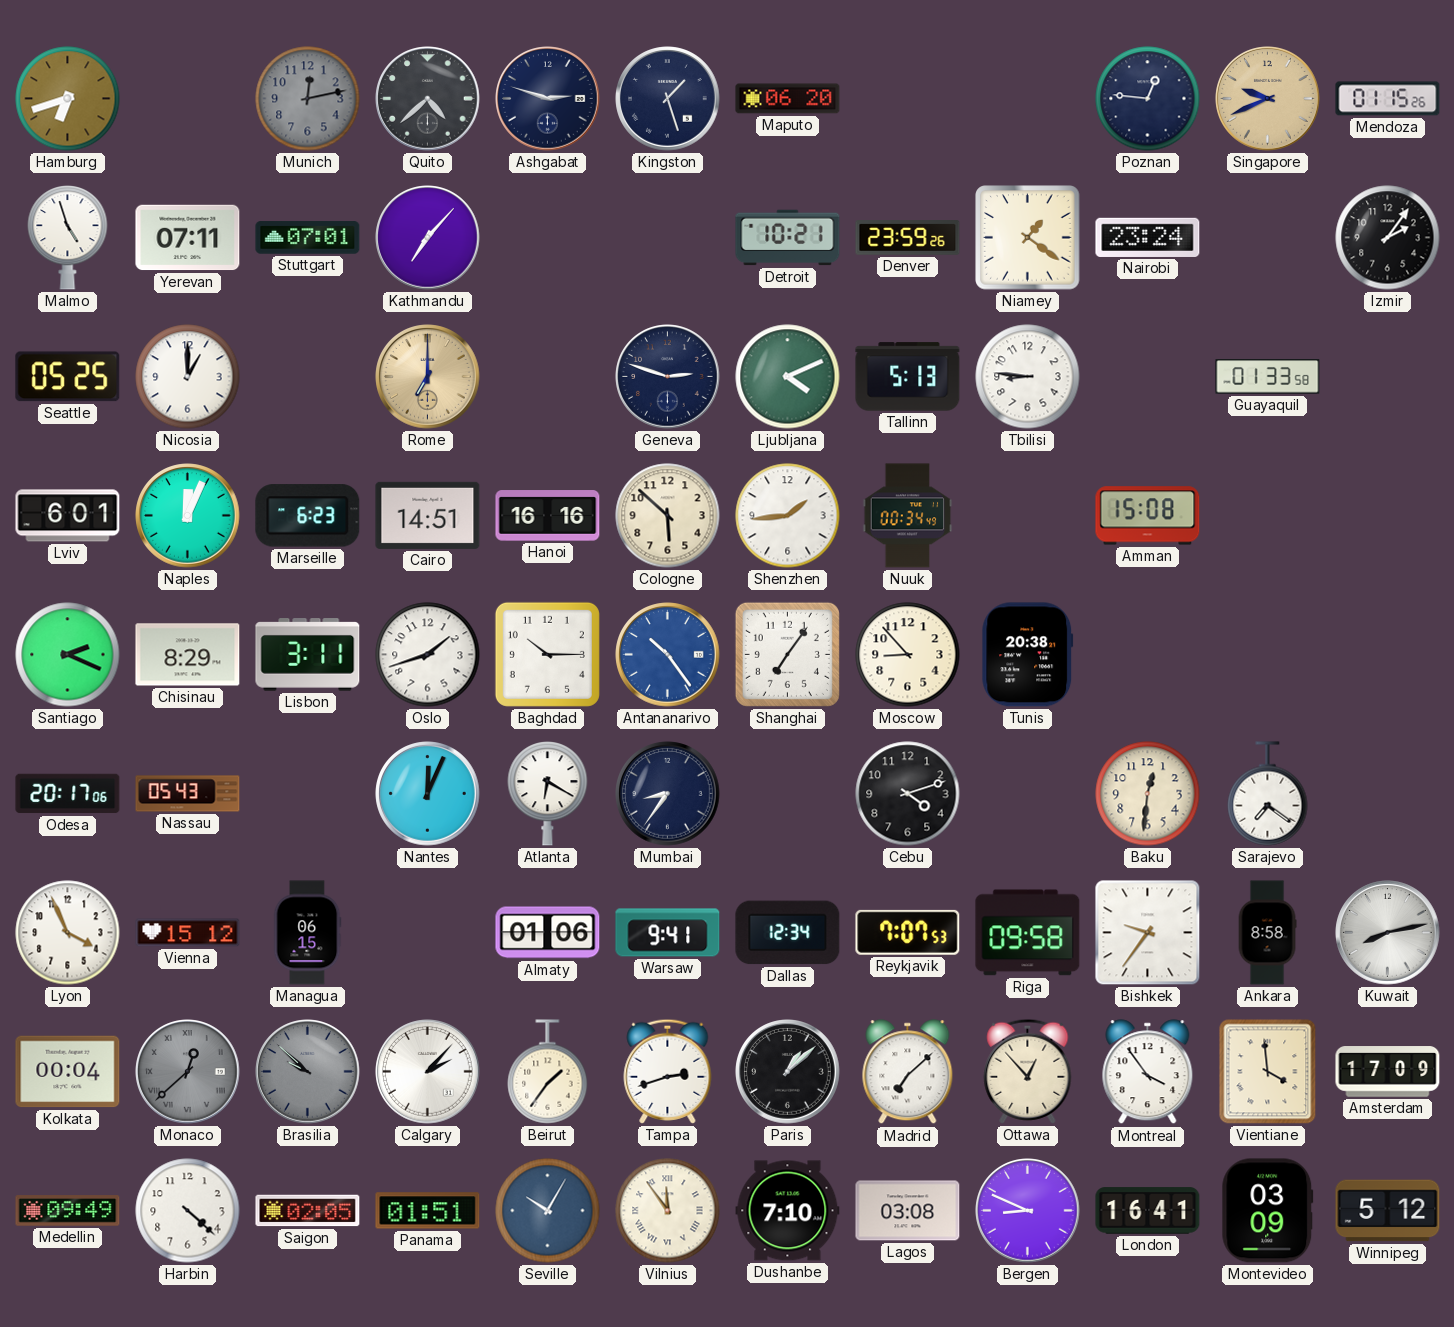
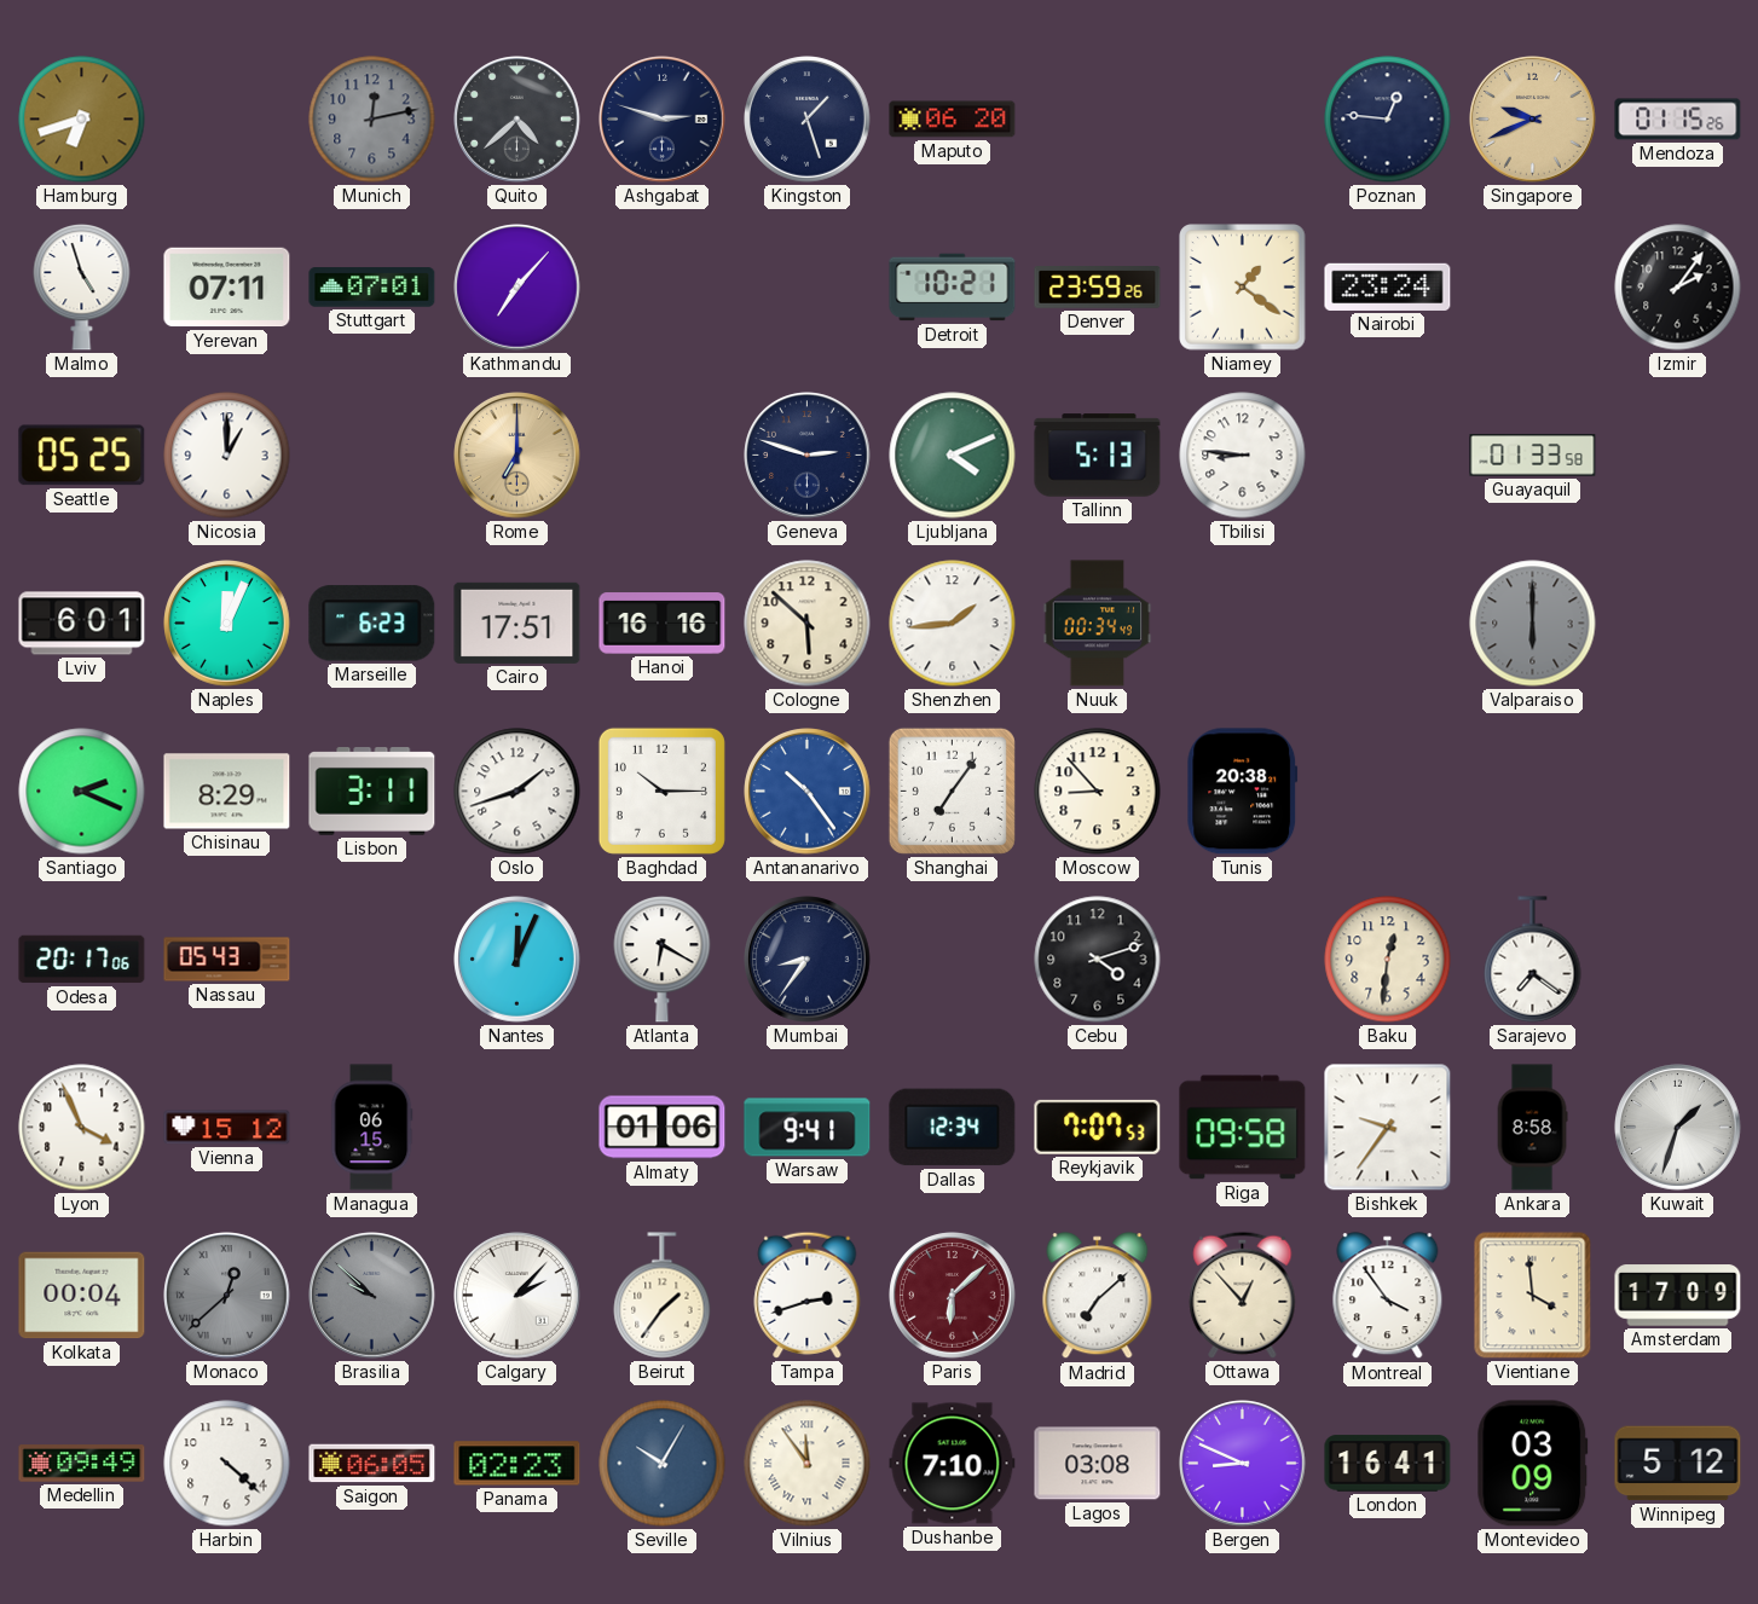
Cairo: 14:51 -> 17:51
Amman: 15:08 -> none
Valparaiso: none -> 6:00
Kuwait: 8:13 -> 1:33
Paris: 1:08 -> 6:08
Paris dial: black -> burgundy
Saigon: 02:05 -> 06:05
Panama: 01:51 -> 02:23
